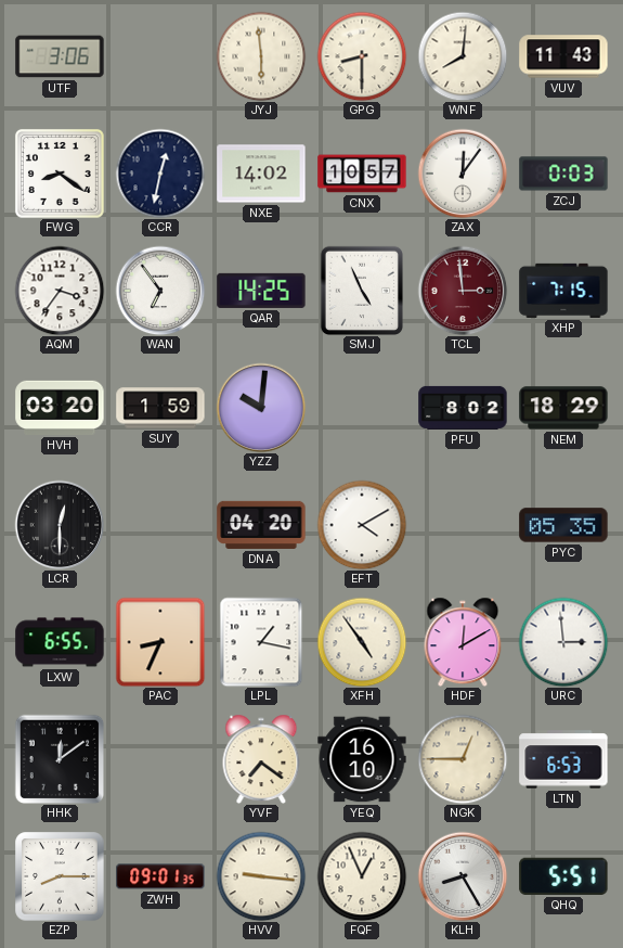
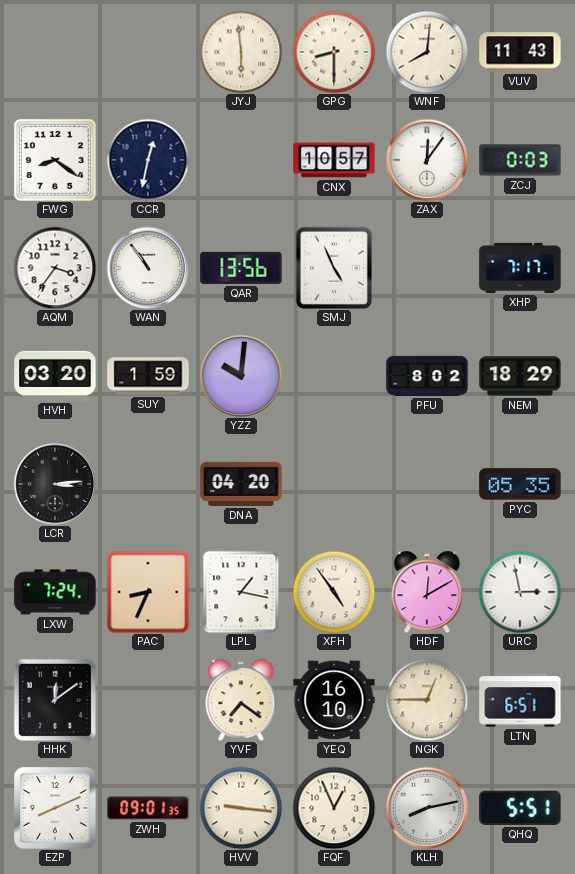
UTF: 3:06 -> none
NXE: 14:02 -> none
WAN: 6:54 -> 10:54
QAR: 14:25 -> 13:56
TCL: 2:59 -> none
XHP: 7:15 -> 7:17
LCR: 12:30 -> 3:14
EFT: 4:10 -> none
LXW: 6:55 -> 7:24
URC: 2:59 -> 2:58
LTN: 6:53 -> 6:51
EZP: 8:15 -> 8:11
KLH: 8:25 -> 8:13
